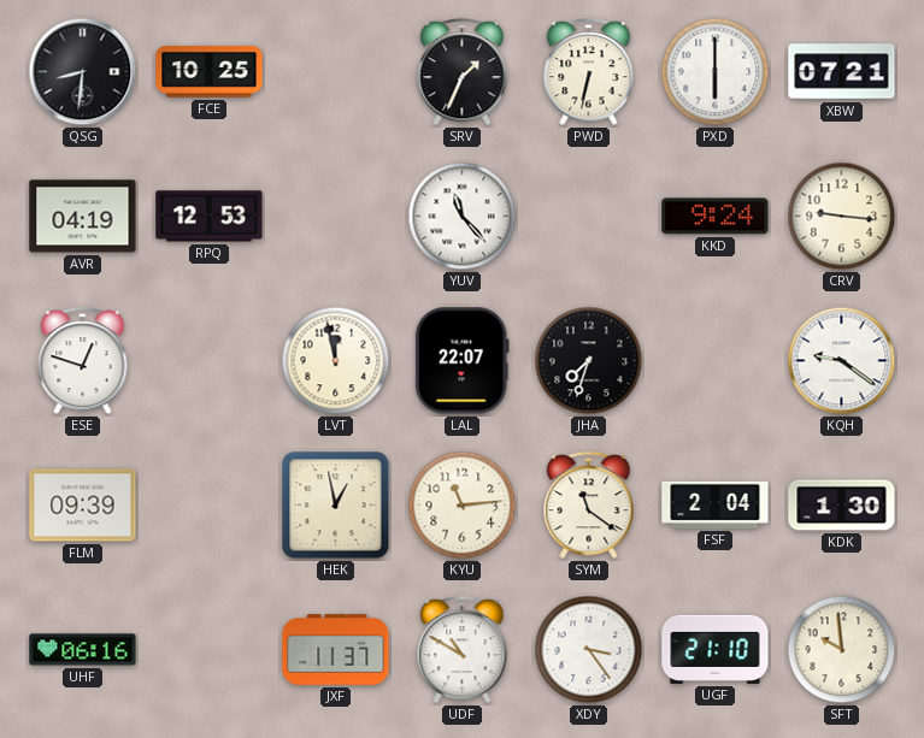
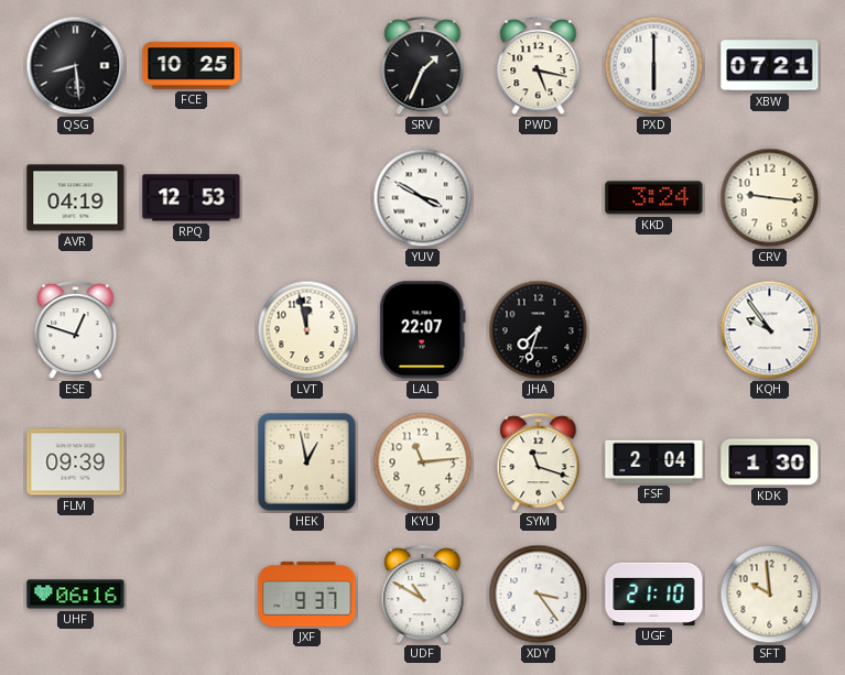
QSG: 8:31 -> 8:29
PWD: 6:32 -> 5:17
YUV: 11:23 -> 3:50
KKD: 9:24 -> 3:24
KQH: 9:21 -> 9:54
SYM: 11:21 -> 11:18
JXF: 11:37 -> 9:37
